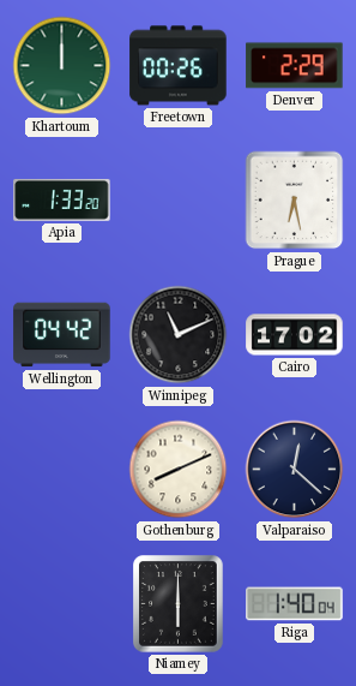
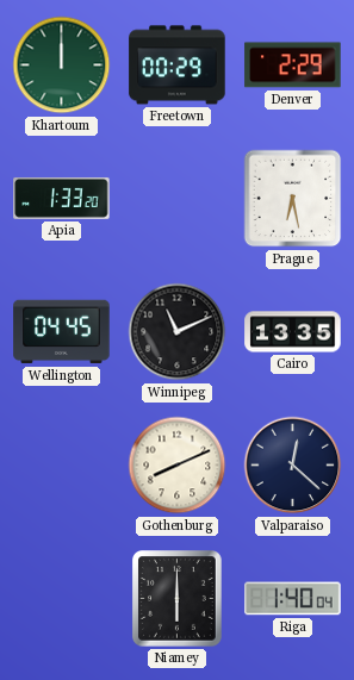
Freetown: 00:26 -> 00:29
Wellington: 04:42 -> 04:45
Cairo: 17:02 -> 13:35
